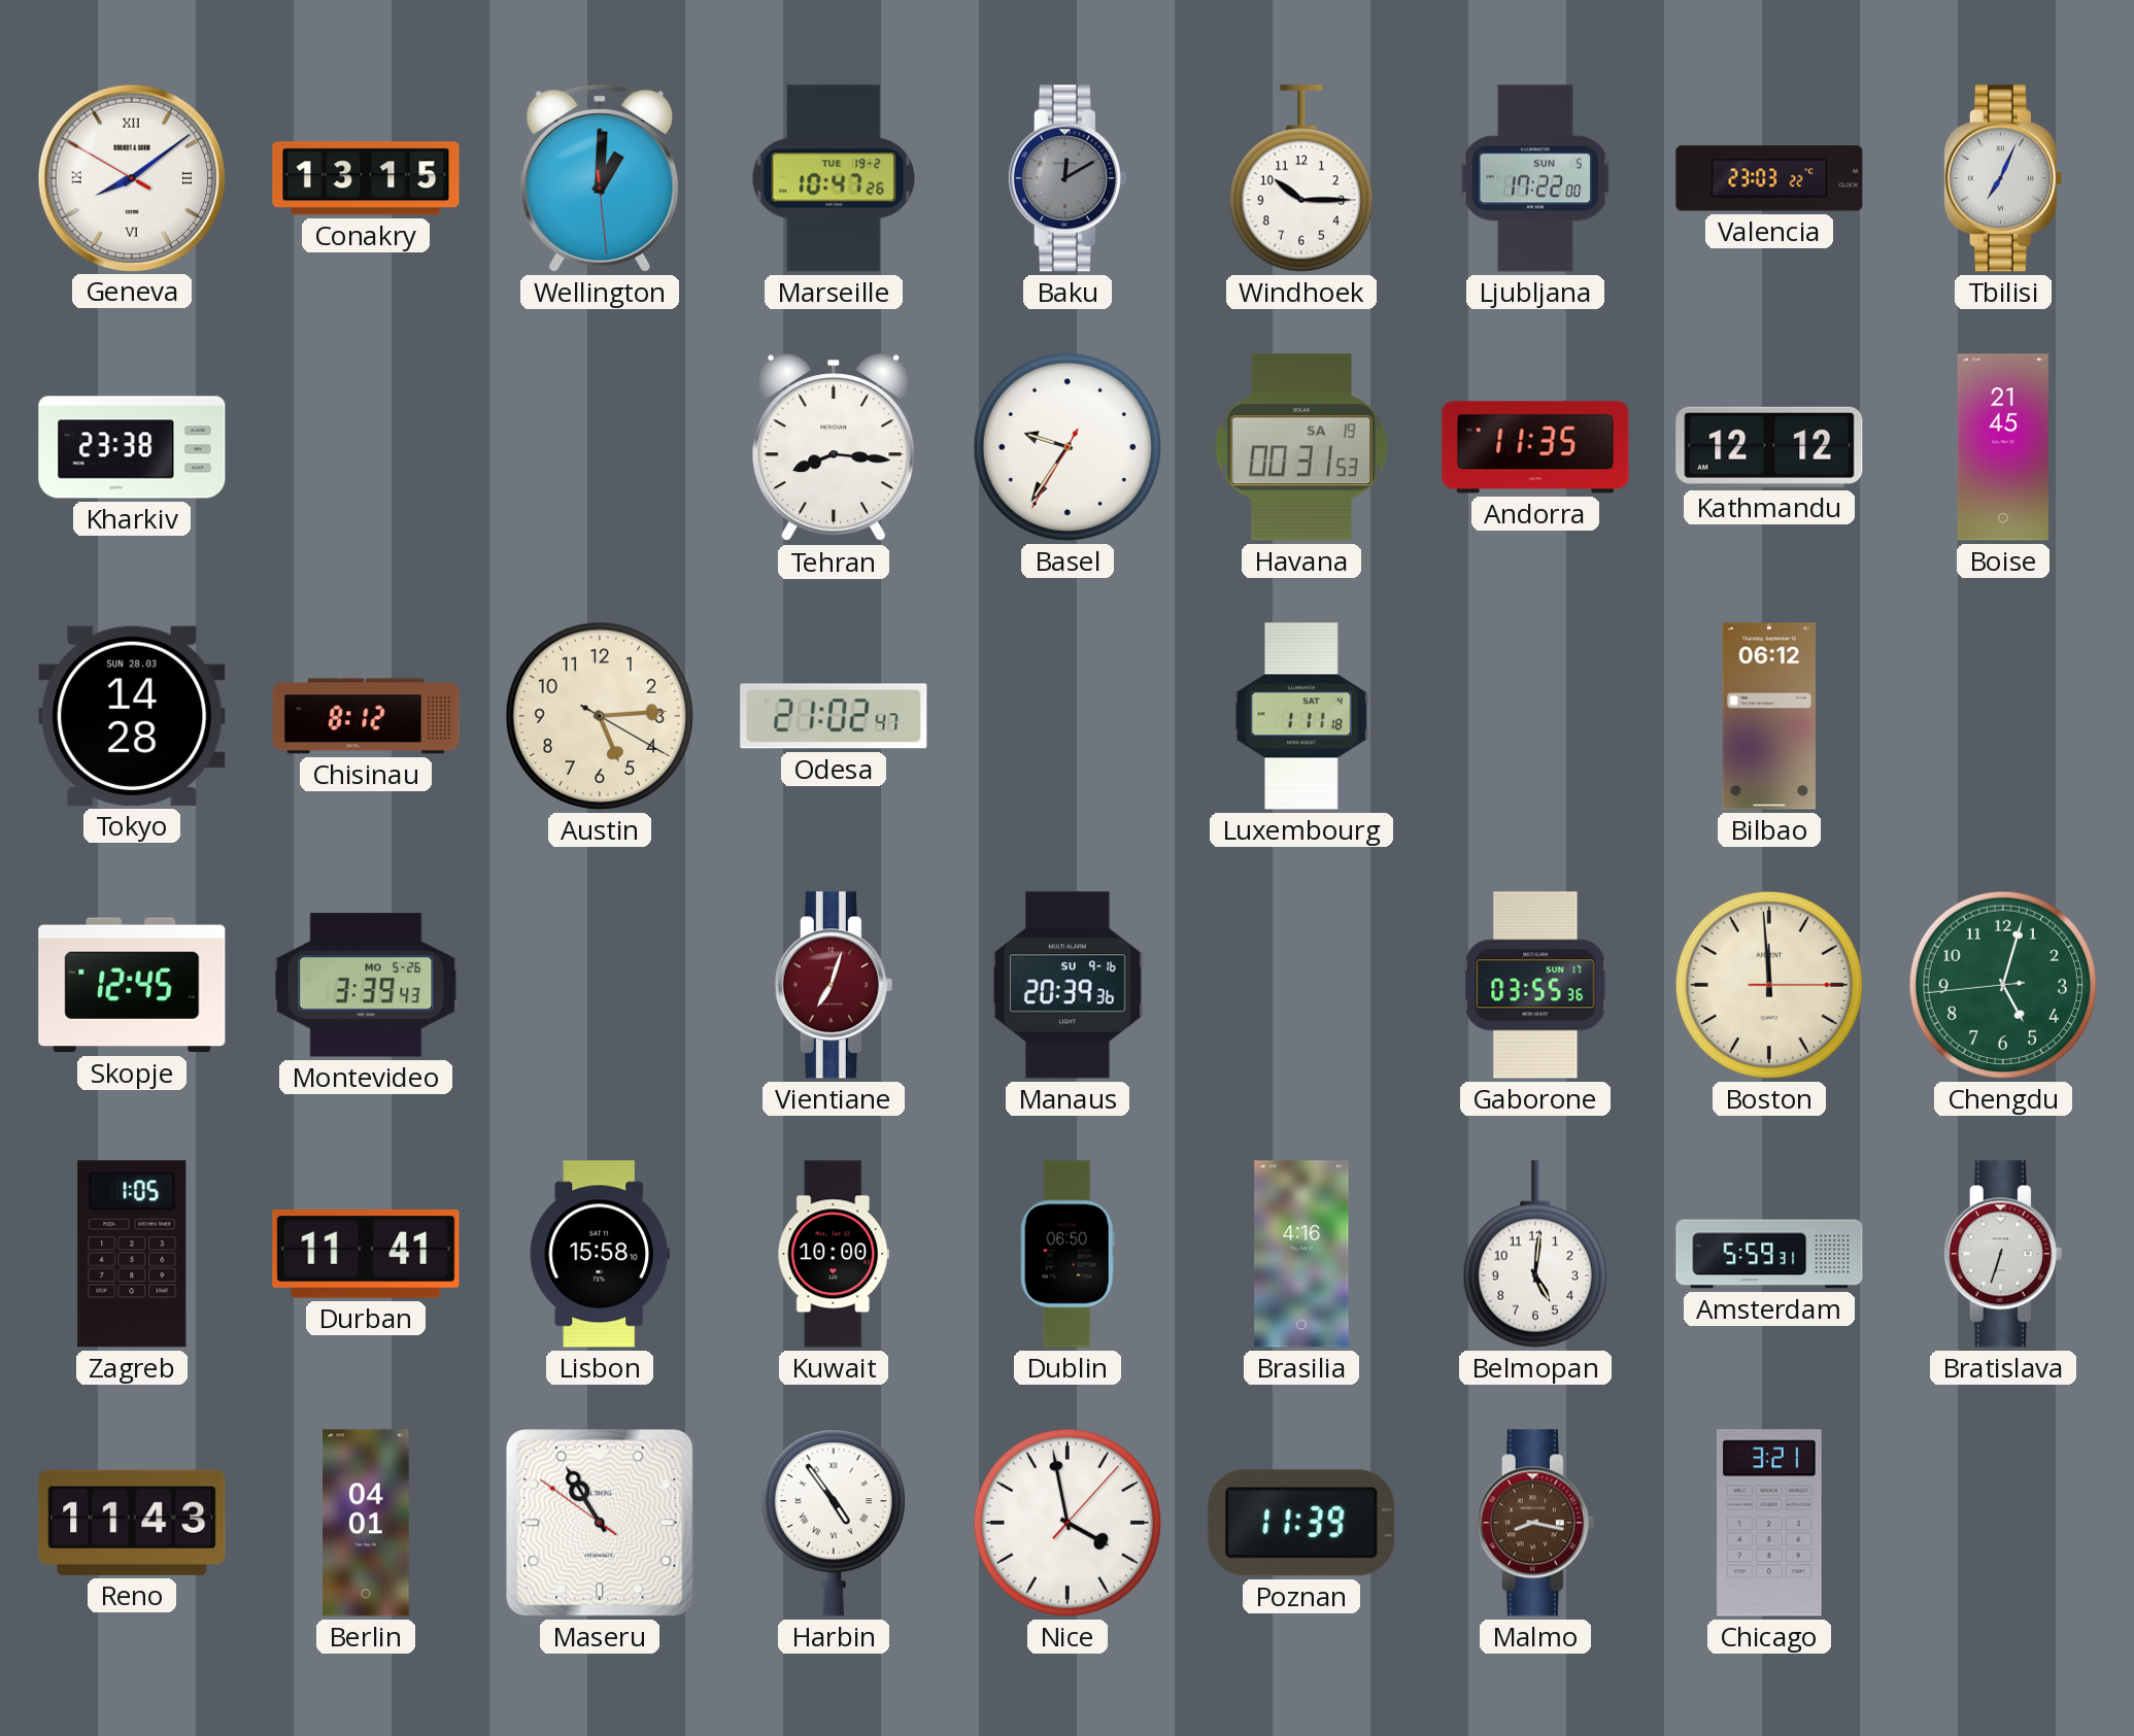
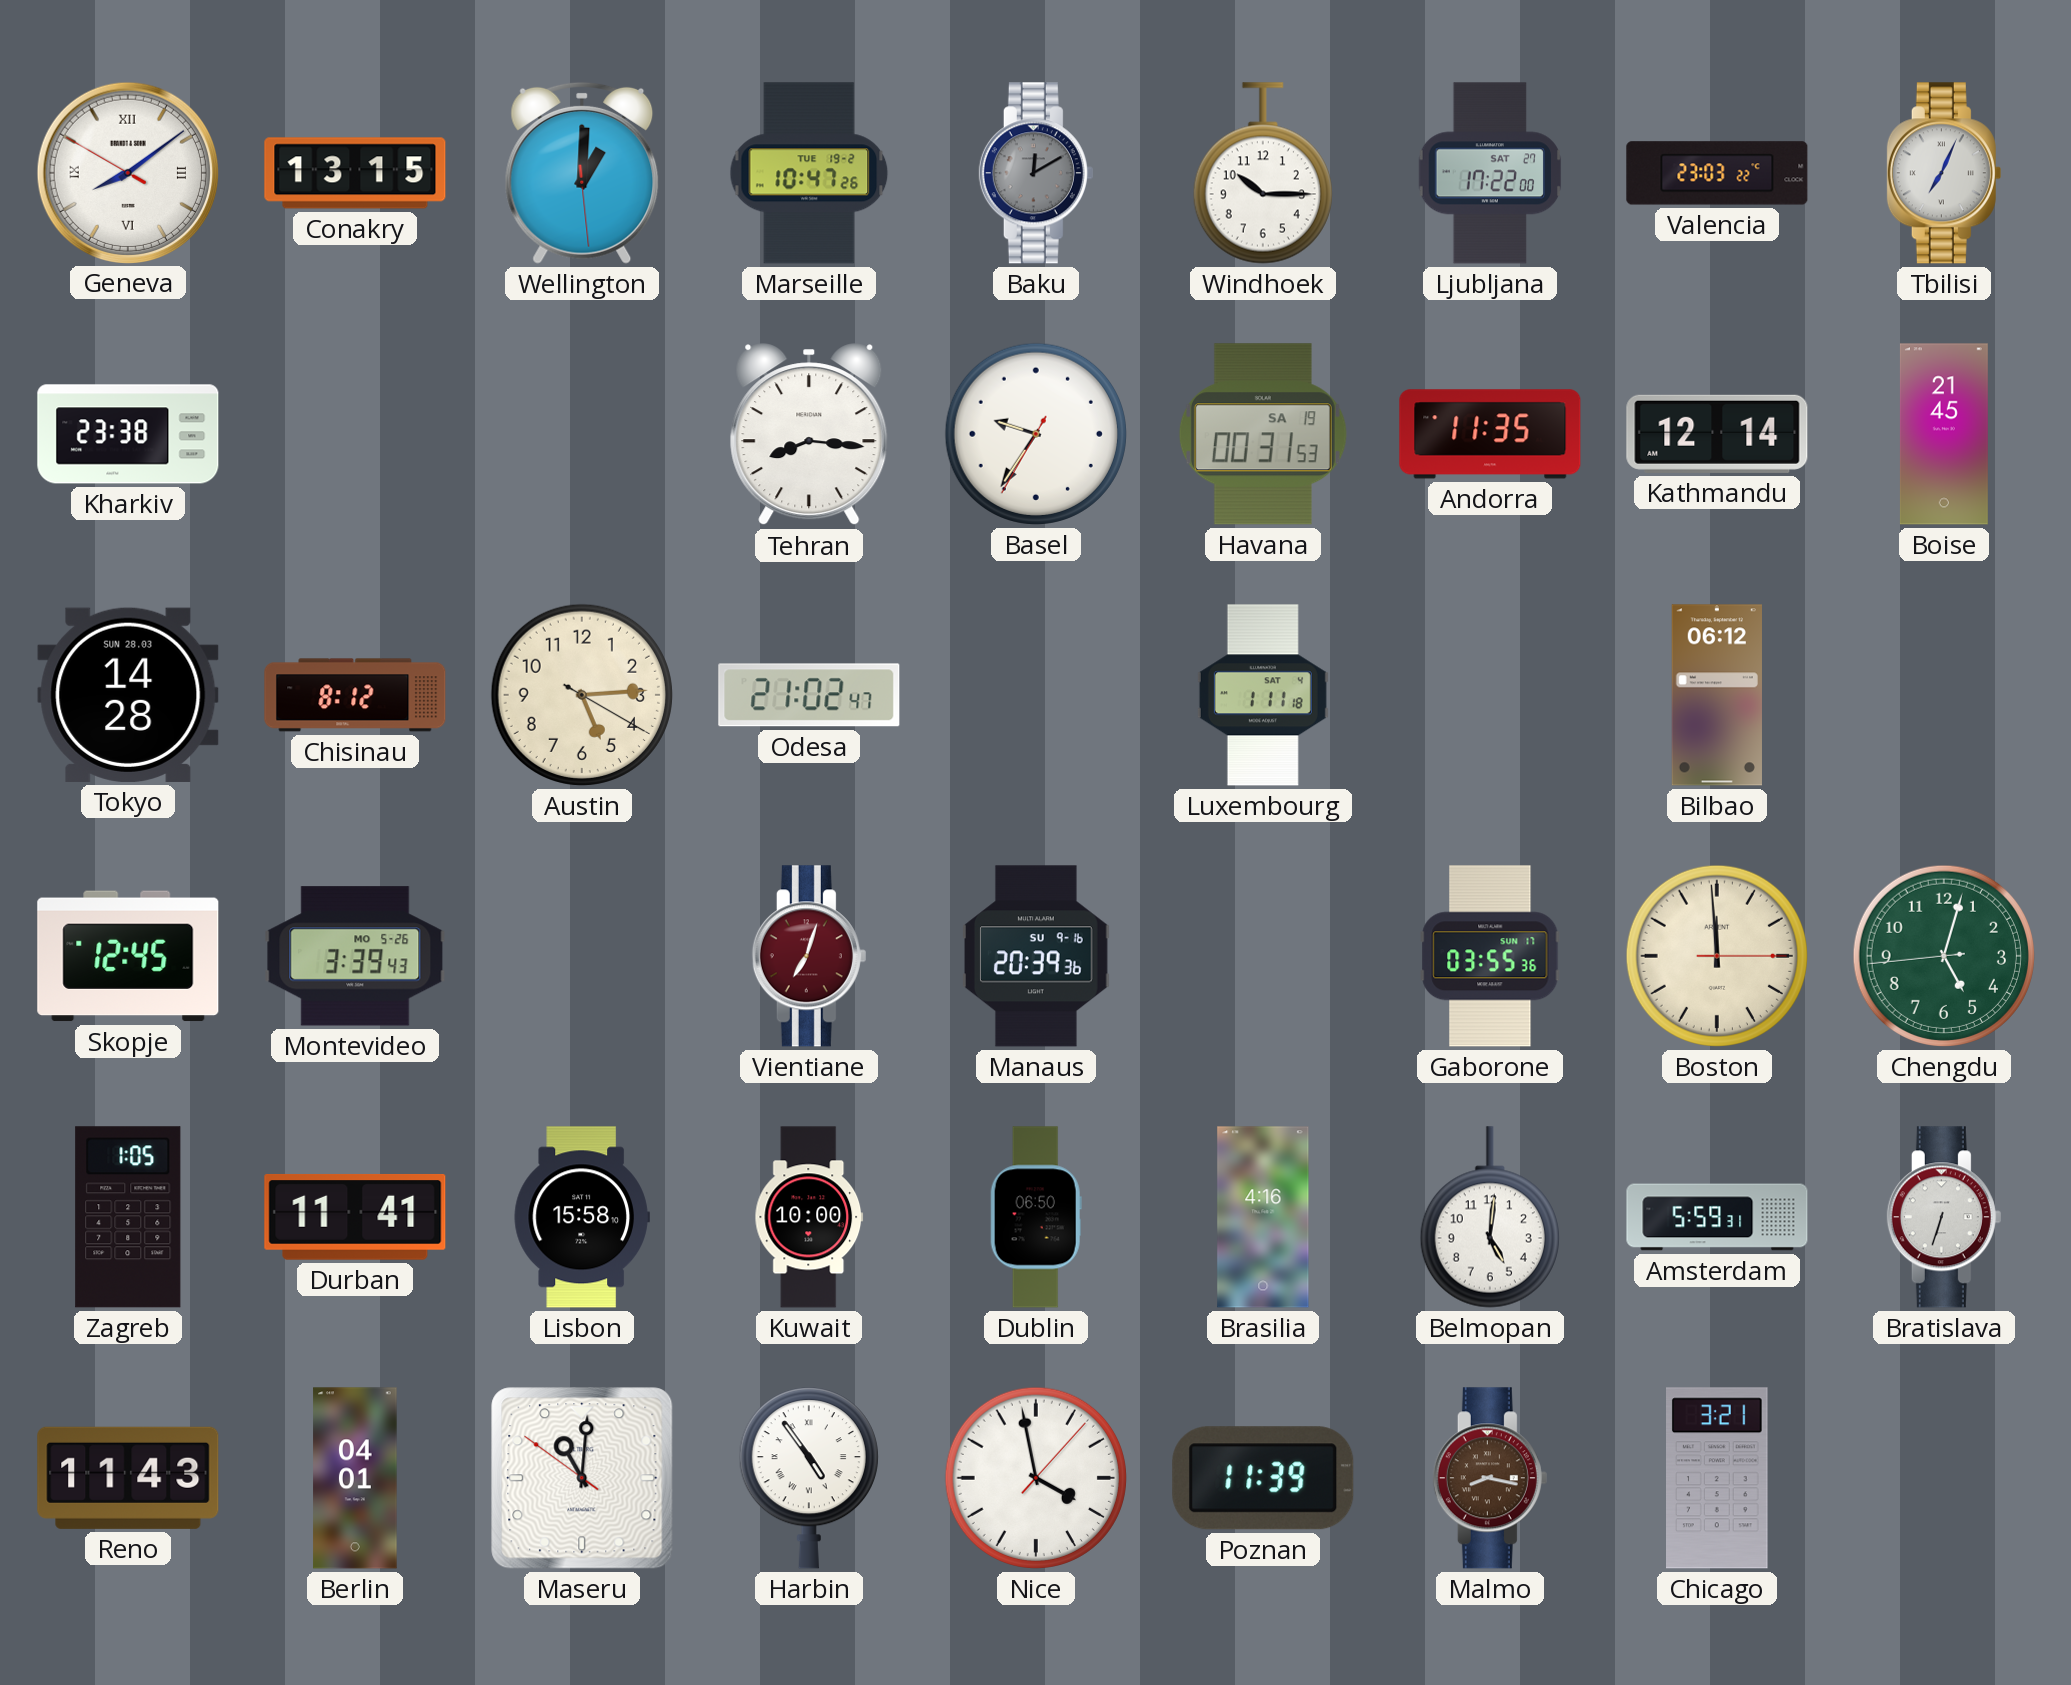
Ljubljana date: SUN 5 -> SAT 27
Kathmandu: 12:12 -> 12:14
Maseru: 10:54 -> 11:00
